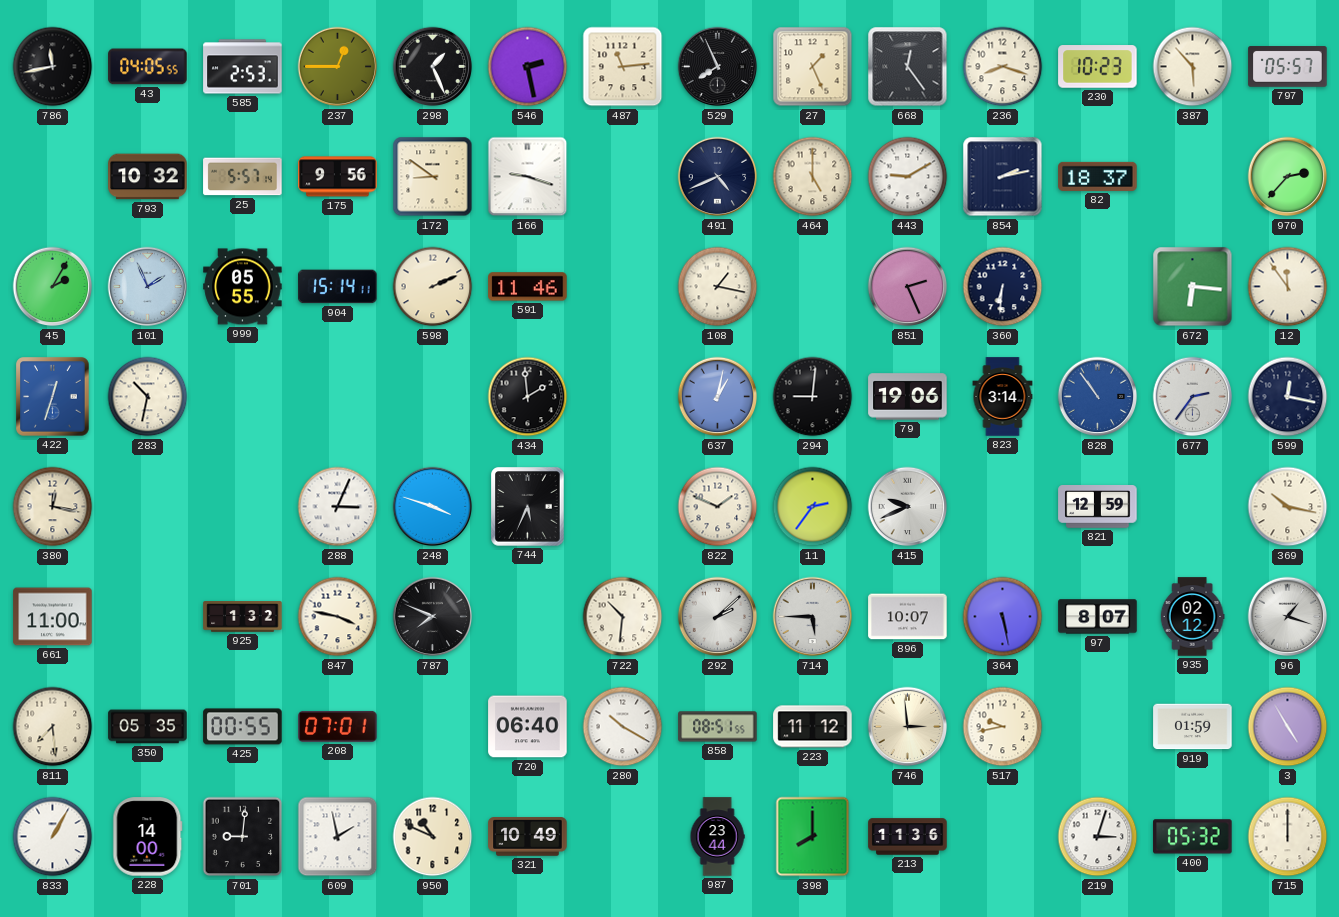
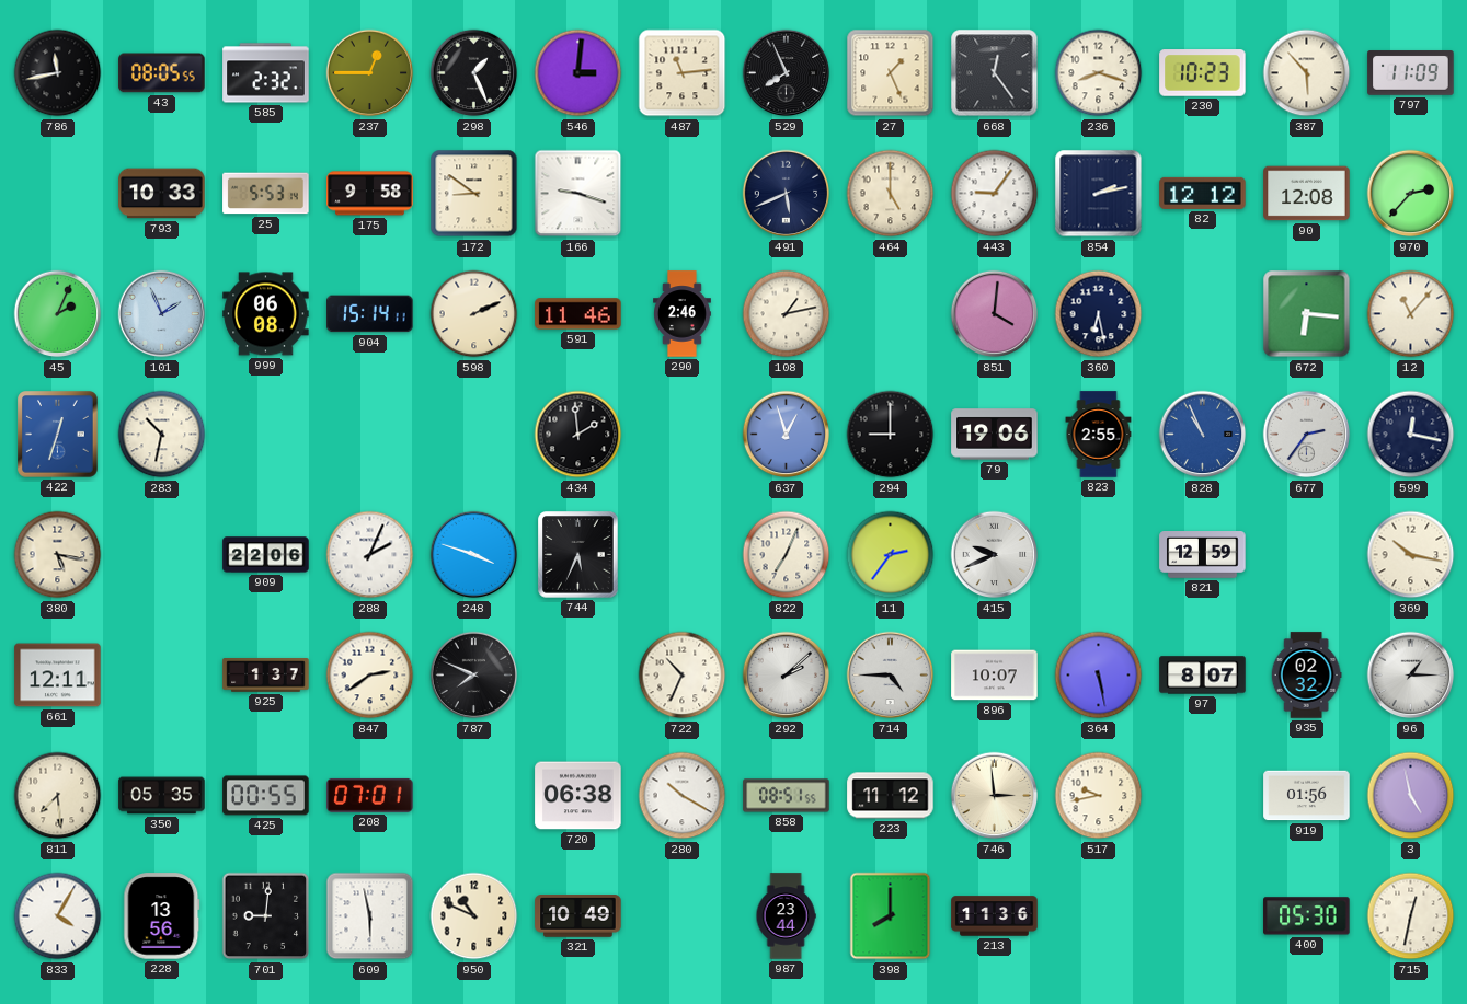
43: 04:05 -> 08:05
585: 2:53 -> 2:32
546: 2:28 -> 3:01
797: 05:57 -> 11:09
793: 10:32 -> 10:33
25: 5:57 -> 5:53
175: 9:56 -> 9:58
491: 4:41 -> 5:41
443: 9:10 -> 9:06
82: 18:37 -> 12:12
90: none -> 12:08
45: 2:05 -> 2:04
999: 05:55 -> 06:08
290: none -> 2:46
108: 1:17 -> 1:13
851: 2:26 -> 4:01
360: 6:31 -> 6:28
12: 11:54 -> 11:07
637: 1:02 -> 12:57
294: 9:01 -> 9:00
823: 3:14 -> 2:55
828: 10:54 -> 10:56
380: 12:17 -> 5:17
909: none -> 22:06
288: 3:04 -> 2:04
822: 1:49 -> 7:04
661: 11:00 -> 12:11
925: 1:32 -> 1:37
847: 3:47 -> 2:39
722: 10:31 -> 10:34
714: 5:45 -> 4:45
935: 02:12 -> 02:32
96: 1:18 -> 1:15
720: 06:40 -> 06:38
919: 01:59 -> 01:56
3: 4:55 -> 4:58
833: 1:05 -> 4:05
228: 14:00 -> 13:56
609: 1:58 -> 5:58
219: 3:03 -> none
400: 05:32 -> 05:30
715: 12:00 -> 12:32
